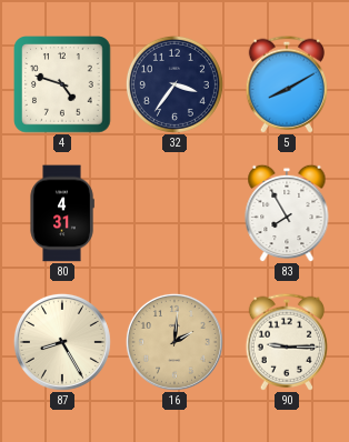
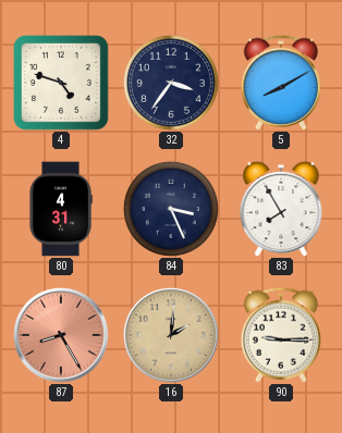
84: none -> 3:26
87 dial: cream -> salmon
